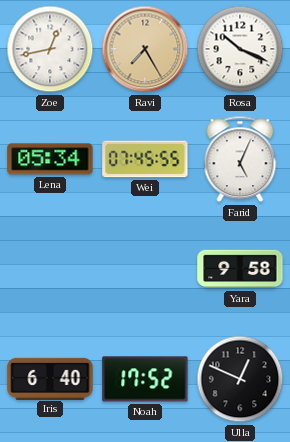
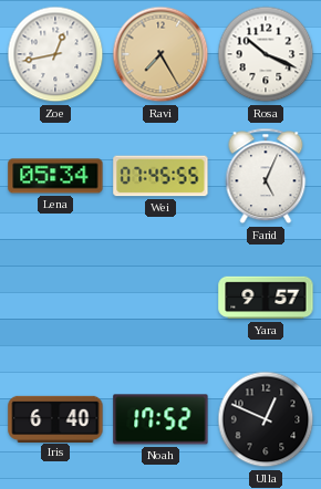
Yara: 9:58 -> 9:57
